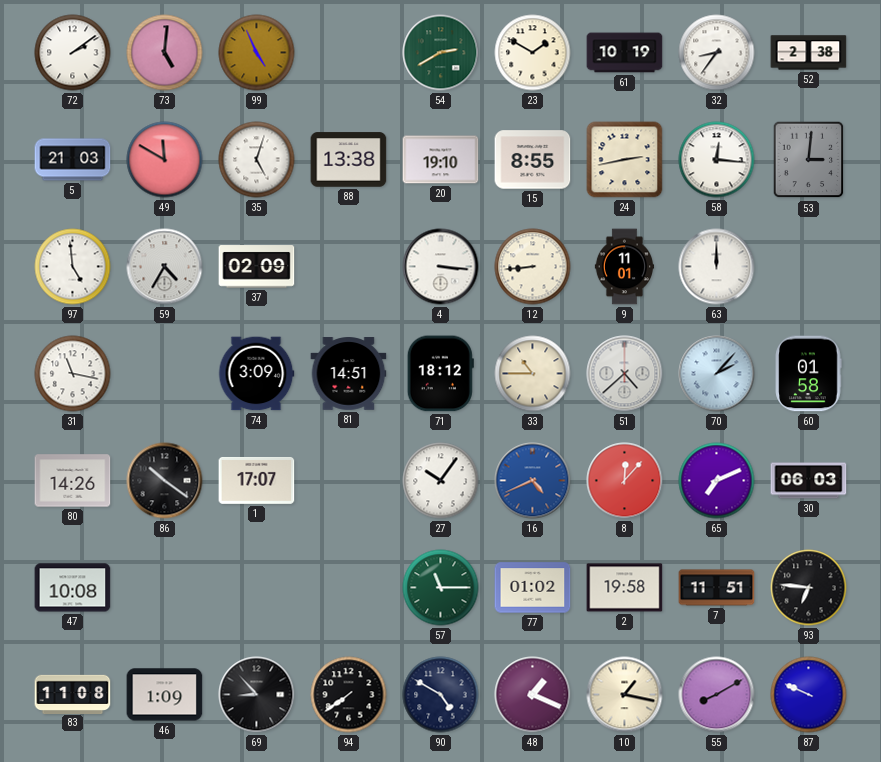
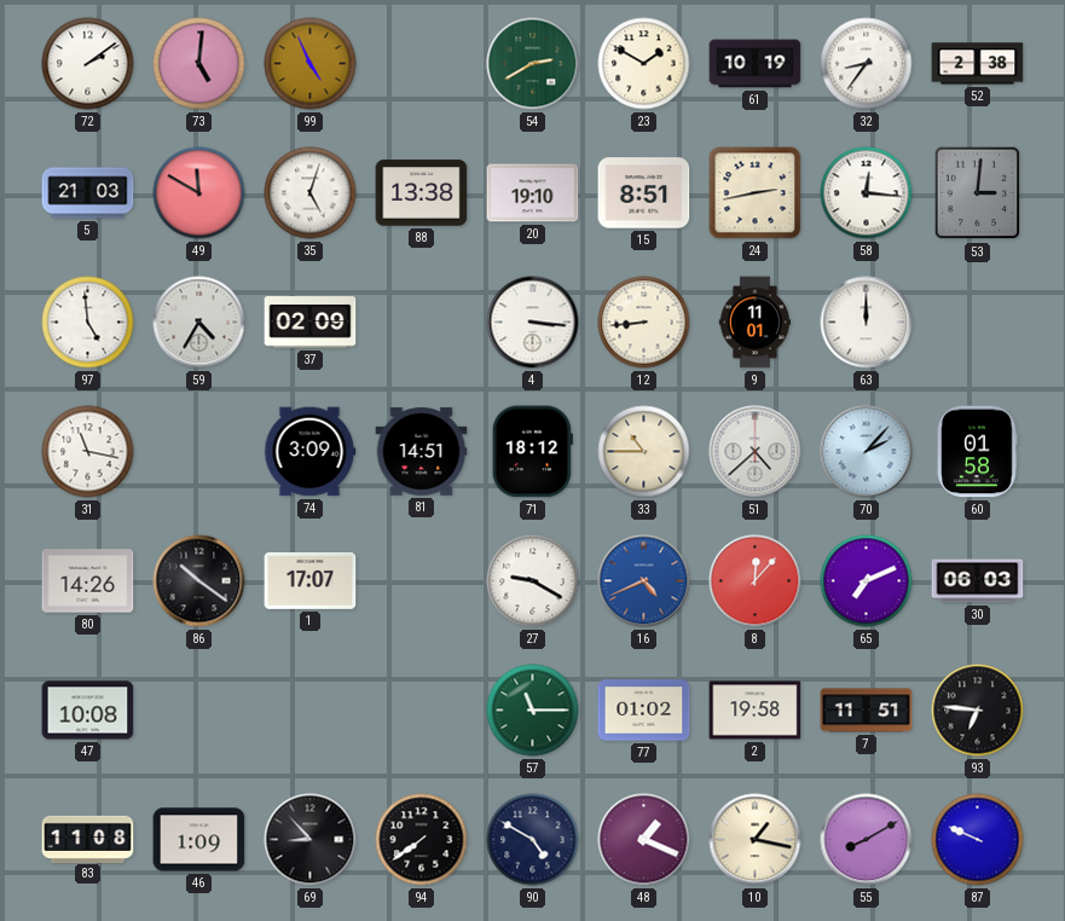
15: 8:55 -> 8:51
27: 10:06 -> 9:20
